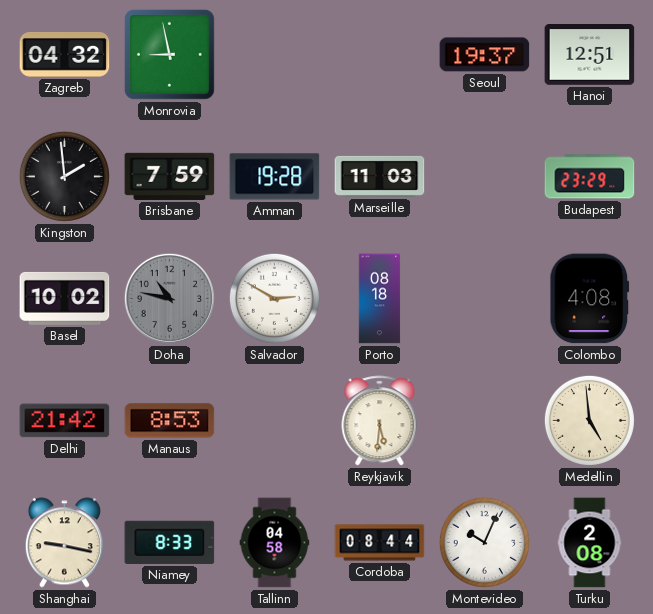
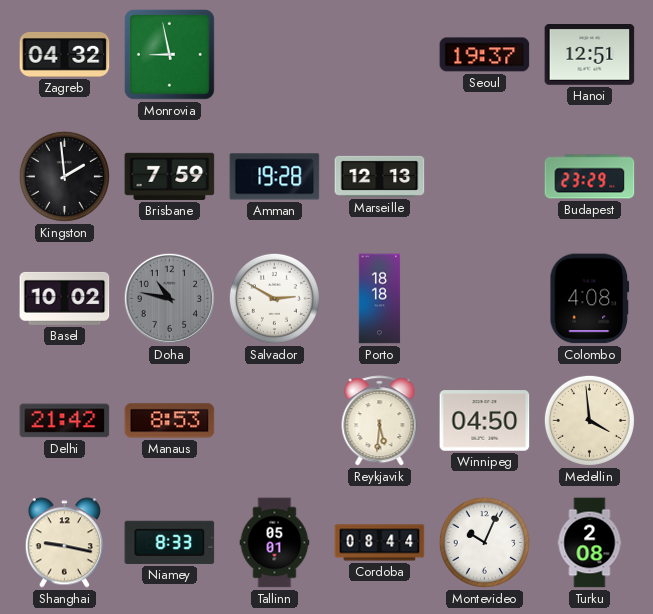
Marseille: 11:03 -> 12:13
Porto: 08:18 -> 18:18
Winnipeg: none -> 04:50
Medellin: 4:59 -> 3:59
Tallinn: 04:58 -> 05:01
